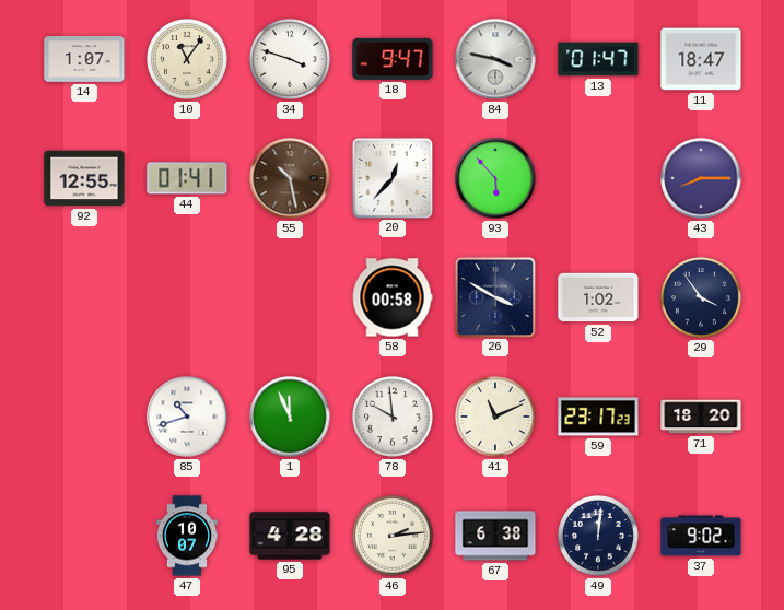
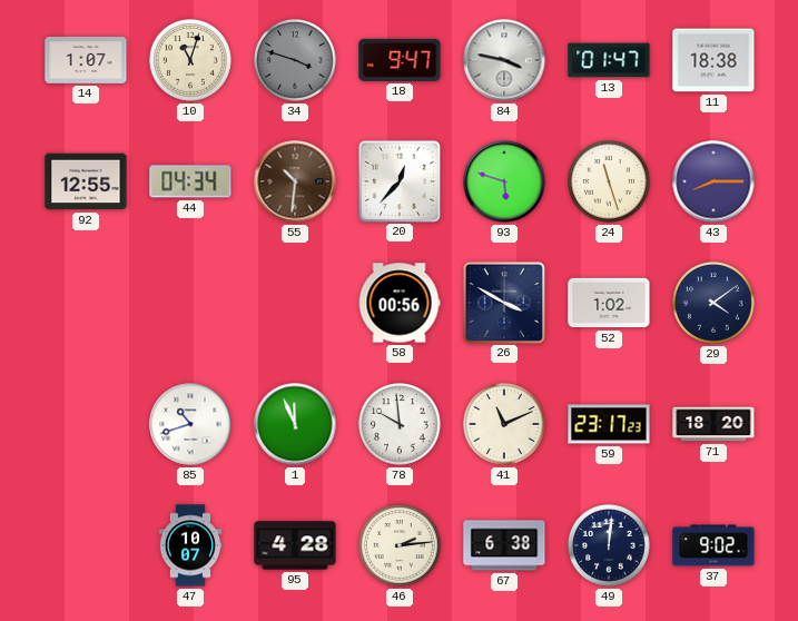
10: 11:06 -> 11:03
34 dial: white -> grey
11: 18:47 -> 18:38
44: 01:41 -> 04:34
55: 10:28 -> 10:31
93: 5:53 -> 5:48
24: none -> 11:27
58: 00:58 -> 00:56
29: 3:54 -> 4:09
